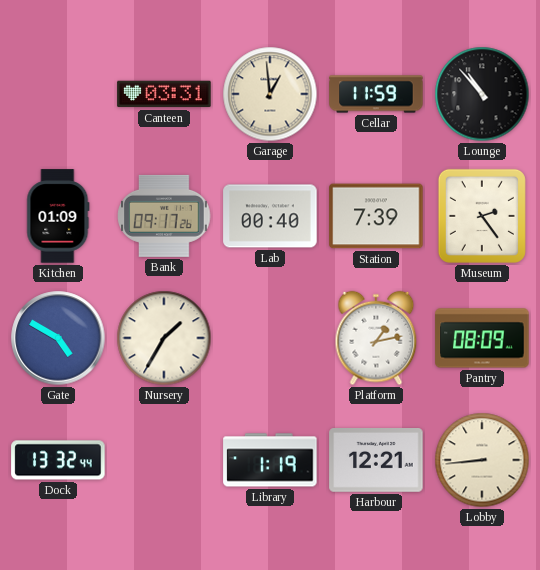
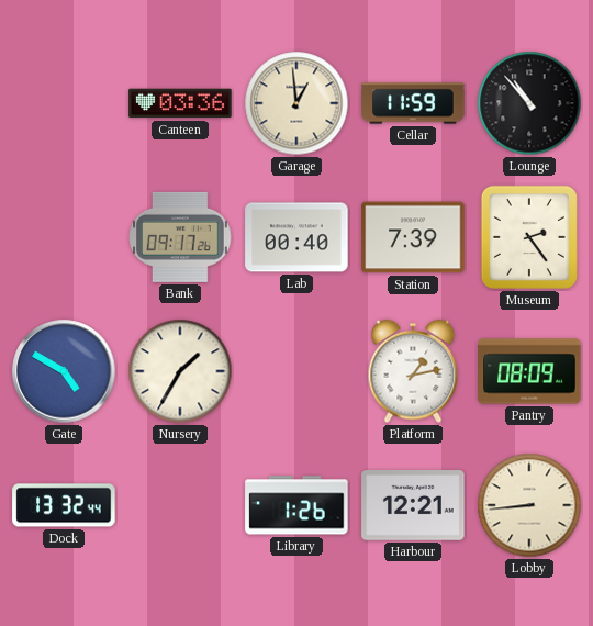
Canteen: 03:31 -> 03:36
Kitchen: 01:09 -> none
Library: 1:19 -> 1:26
